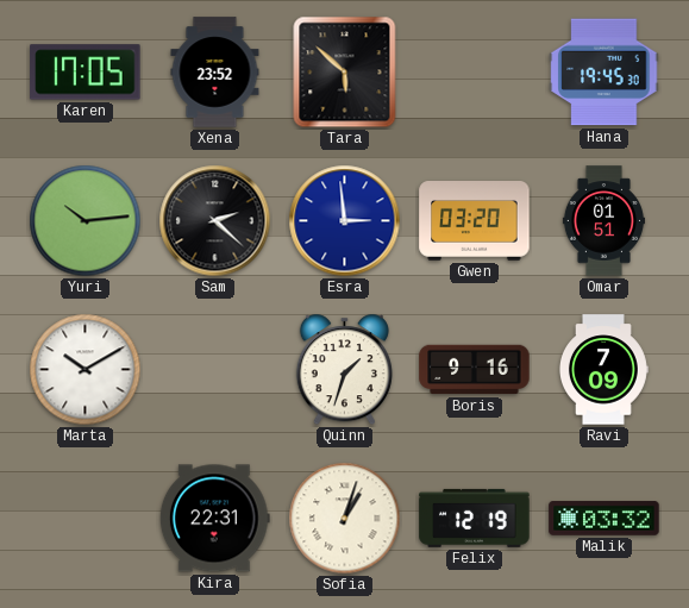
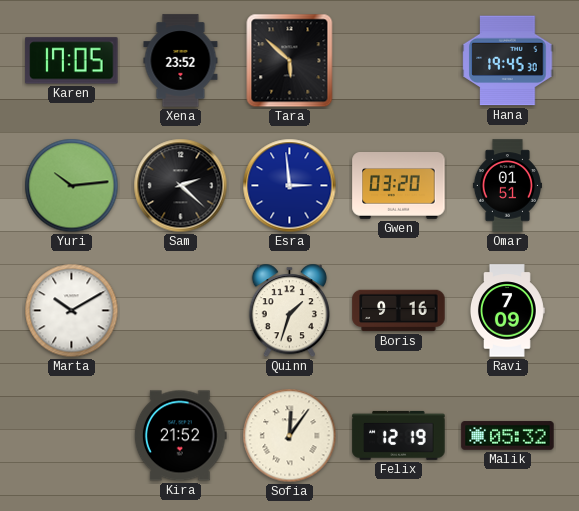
Kira: 22:31 -> 21:52
Sofia: 1:03 -> 12:06
Malik: 03:32 -> 05:32
